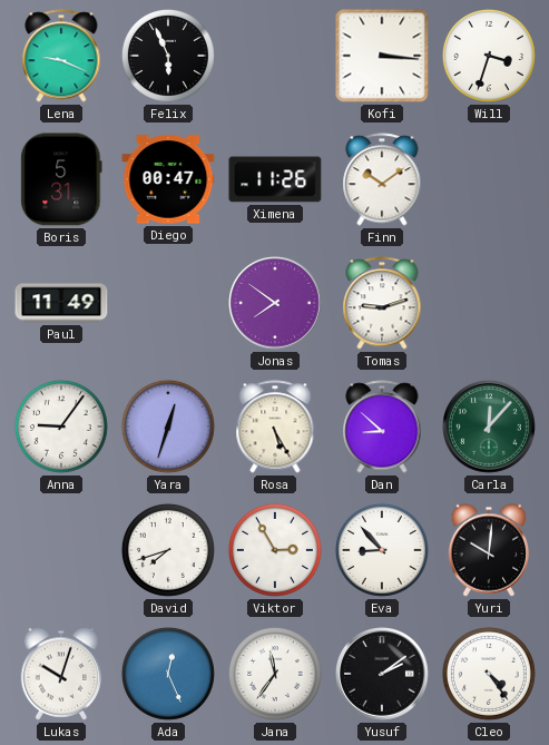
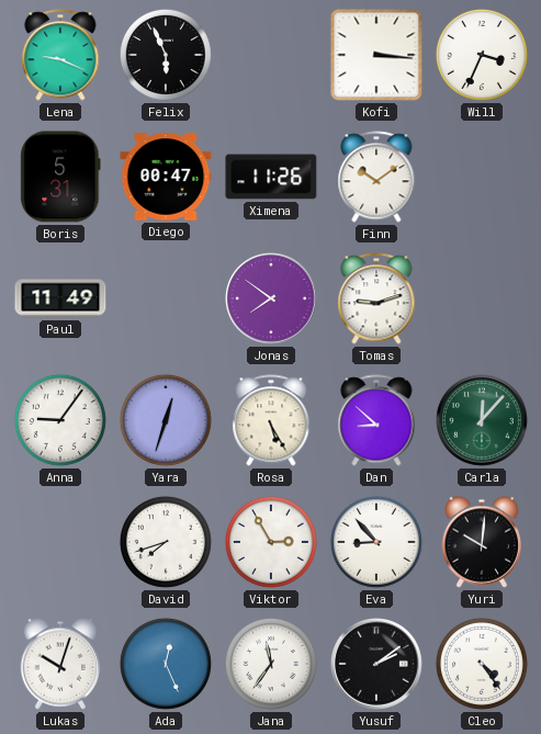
Will: 3:33 -> 3:34
